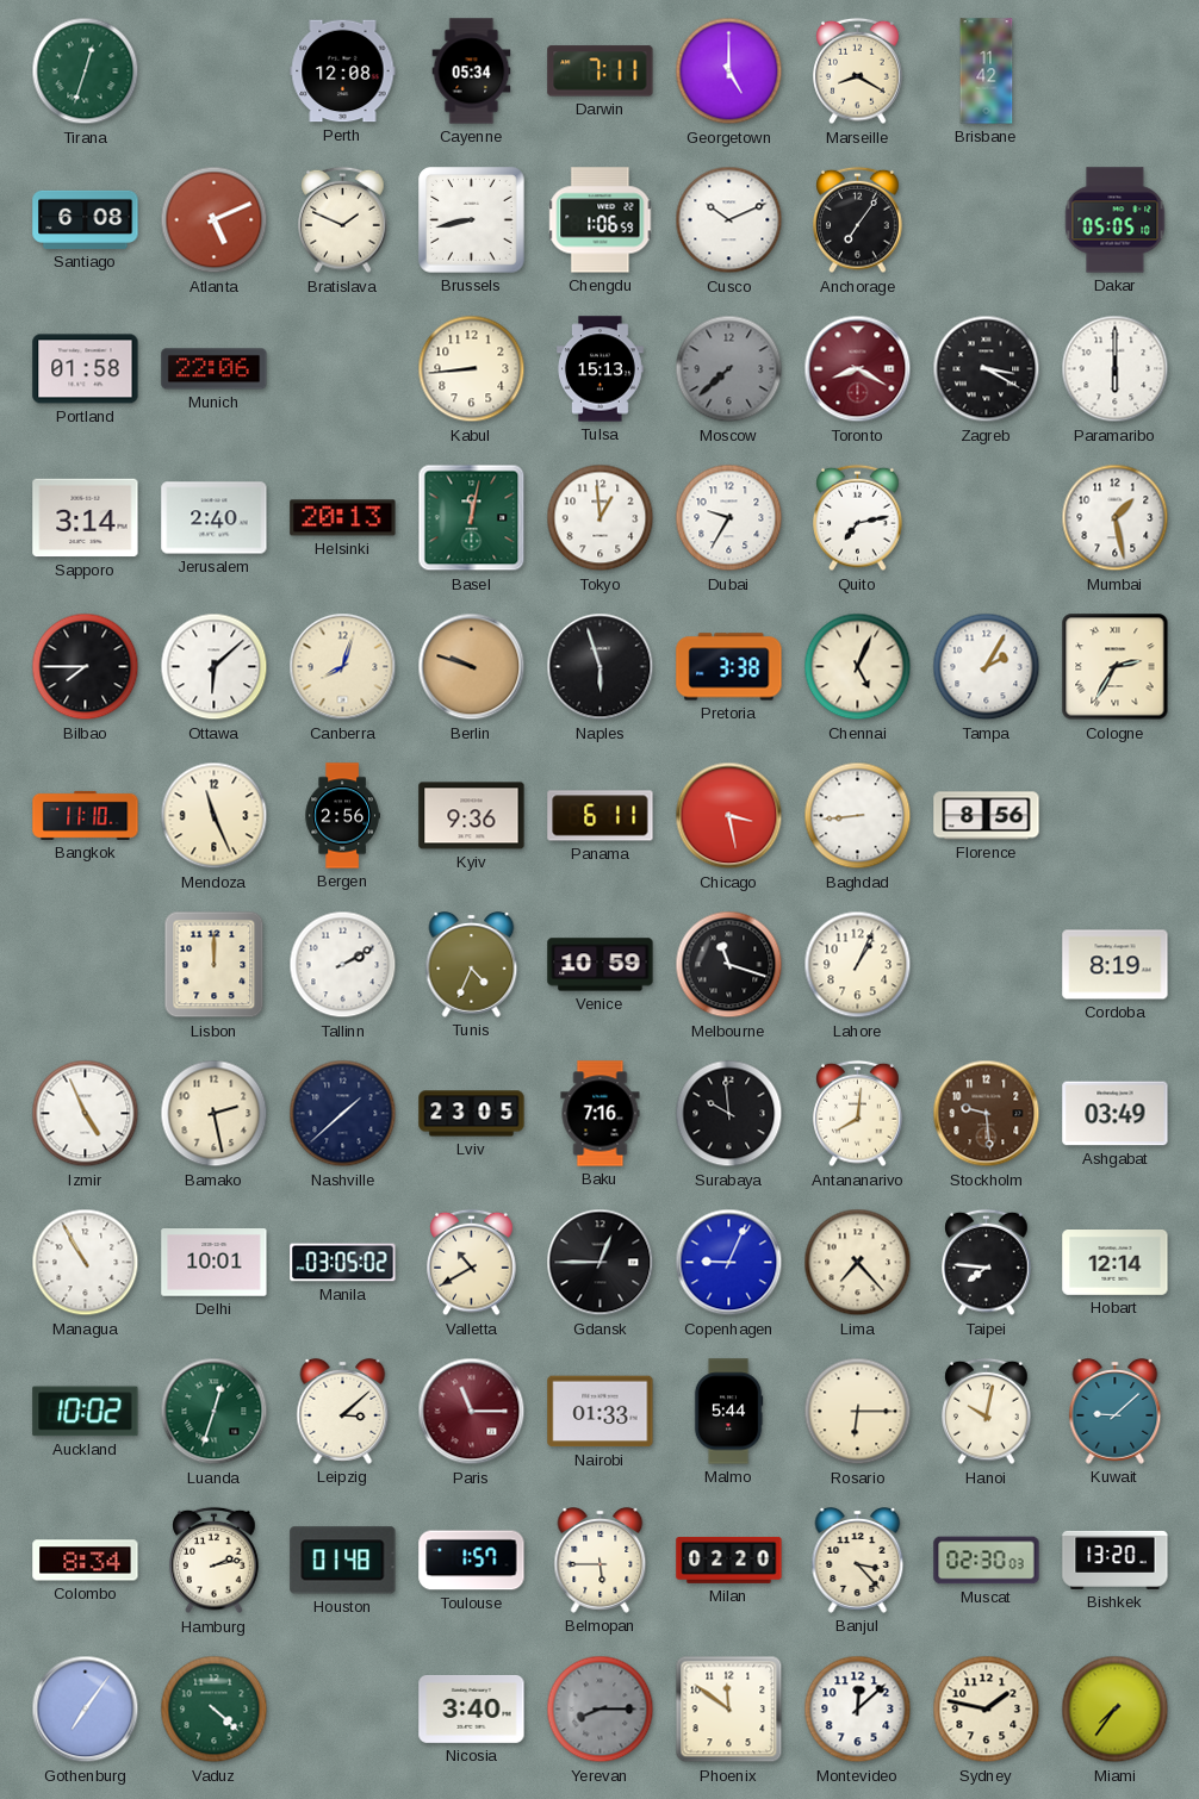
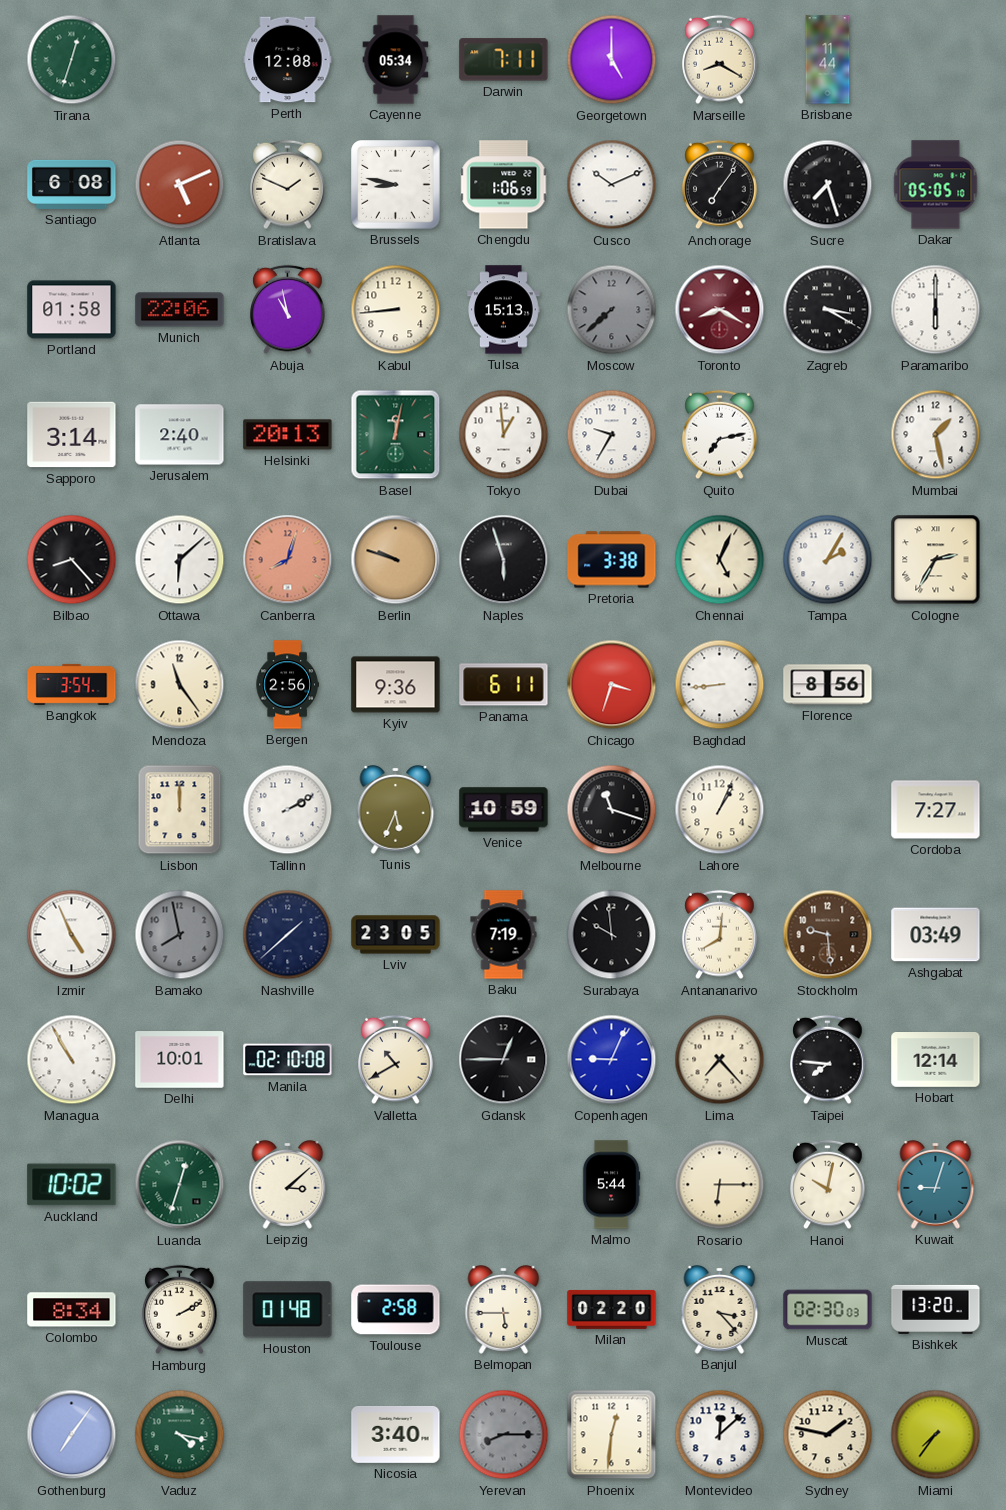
Brisbane: 11:42 -> 11:44
Brussels: 8:43 -> 8:47
Sucre: none -> 7:27
Abuja: none -> 10:58
Bilbao: 7:45 -> 8:23
Canberra dial: cream -> salmon
Bangkok: 11:10 -> 3:54
Mendoza: 11:26 -> 11:24
Chicago: 3:28 -> 3:33
Tunis: 4:34 -> 5:34
Cordoba: 8:19 -> 7:27
Bamako: 2:28 -> 7:58
Bamako dial: cream -> grey
Baku: 7:16 -> 7:19
Manila: 03:05 -> 02:10
Paris: 11:15 -> none
Nairobi: 01:33 -> none
Kuwait: 9:08 -> 9:03
Hamburg: 2:13 -> 2:10
Toulouse: 1:57 -> 2:58
Vaduz: 4:22 -> 4:17
Phoenix: 11:51 -> 12:31
